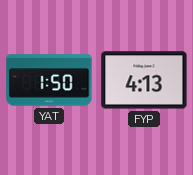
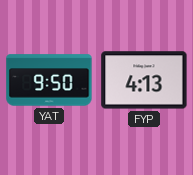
YAT: 1:50 -> 9:50
